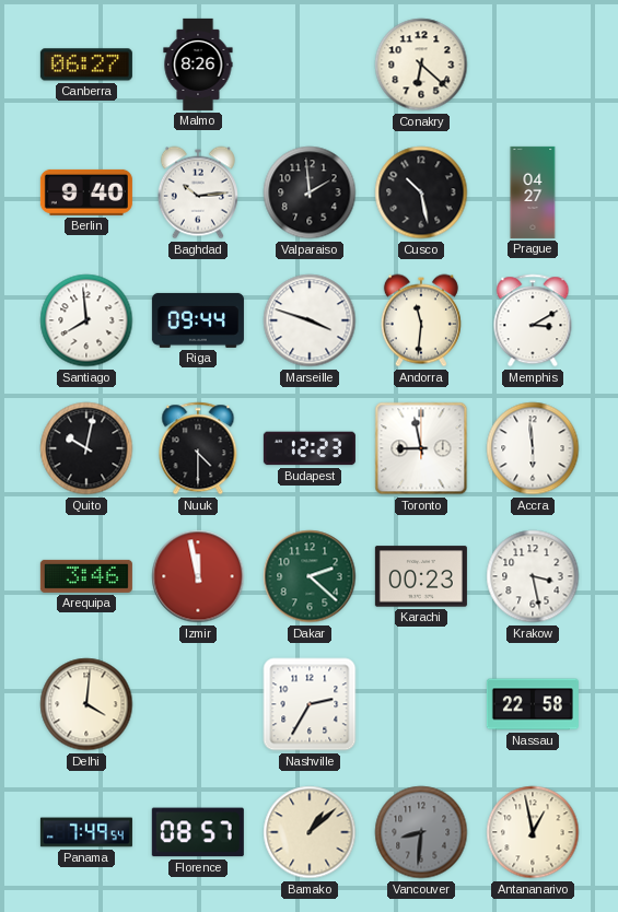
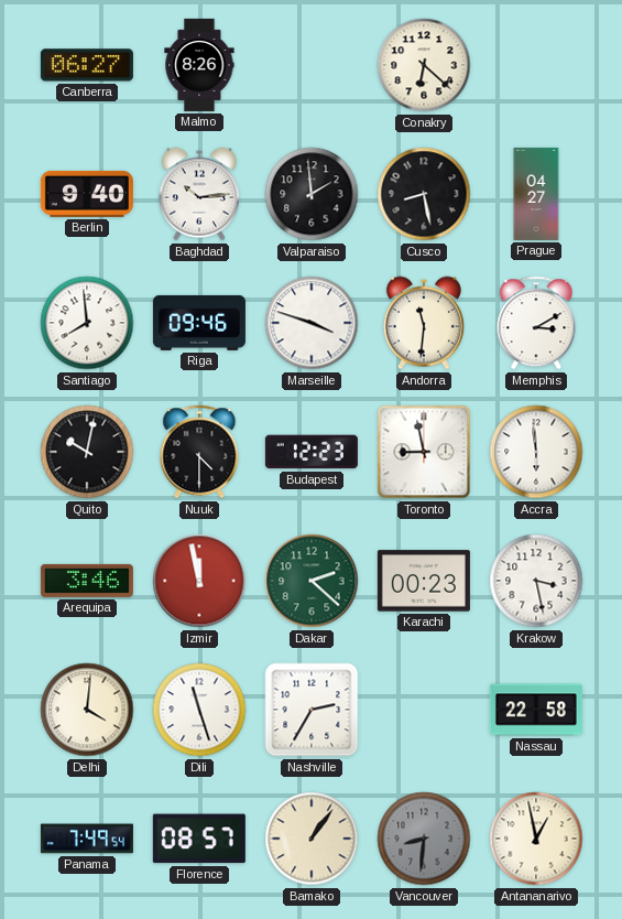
Cusco: 10:28 -> 8:28
Riga: 09:44 -> 09:46
Dili: none -> 11:27
Bamako: 1:08 -> 1:06
